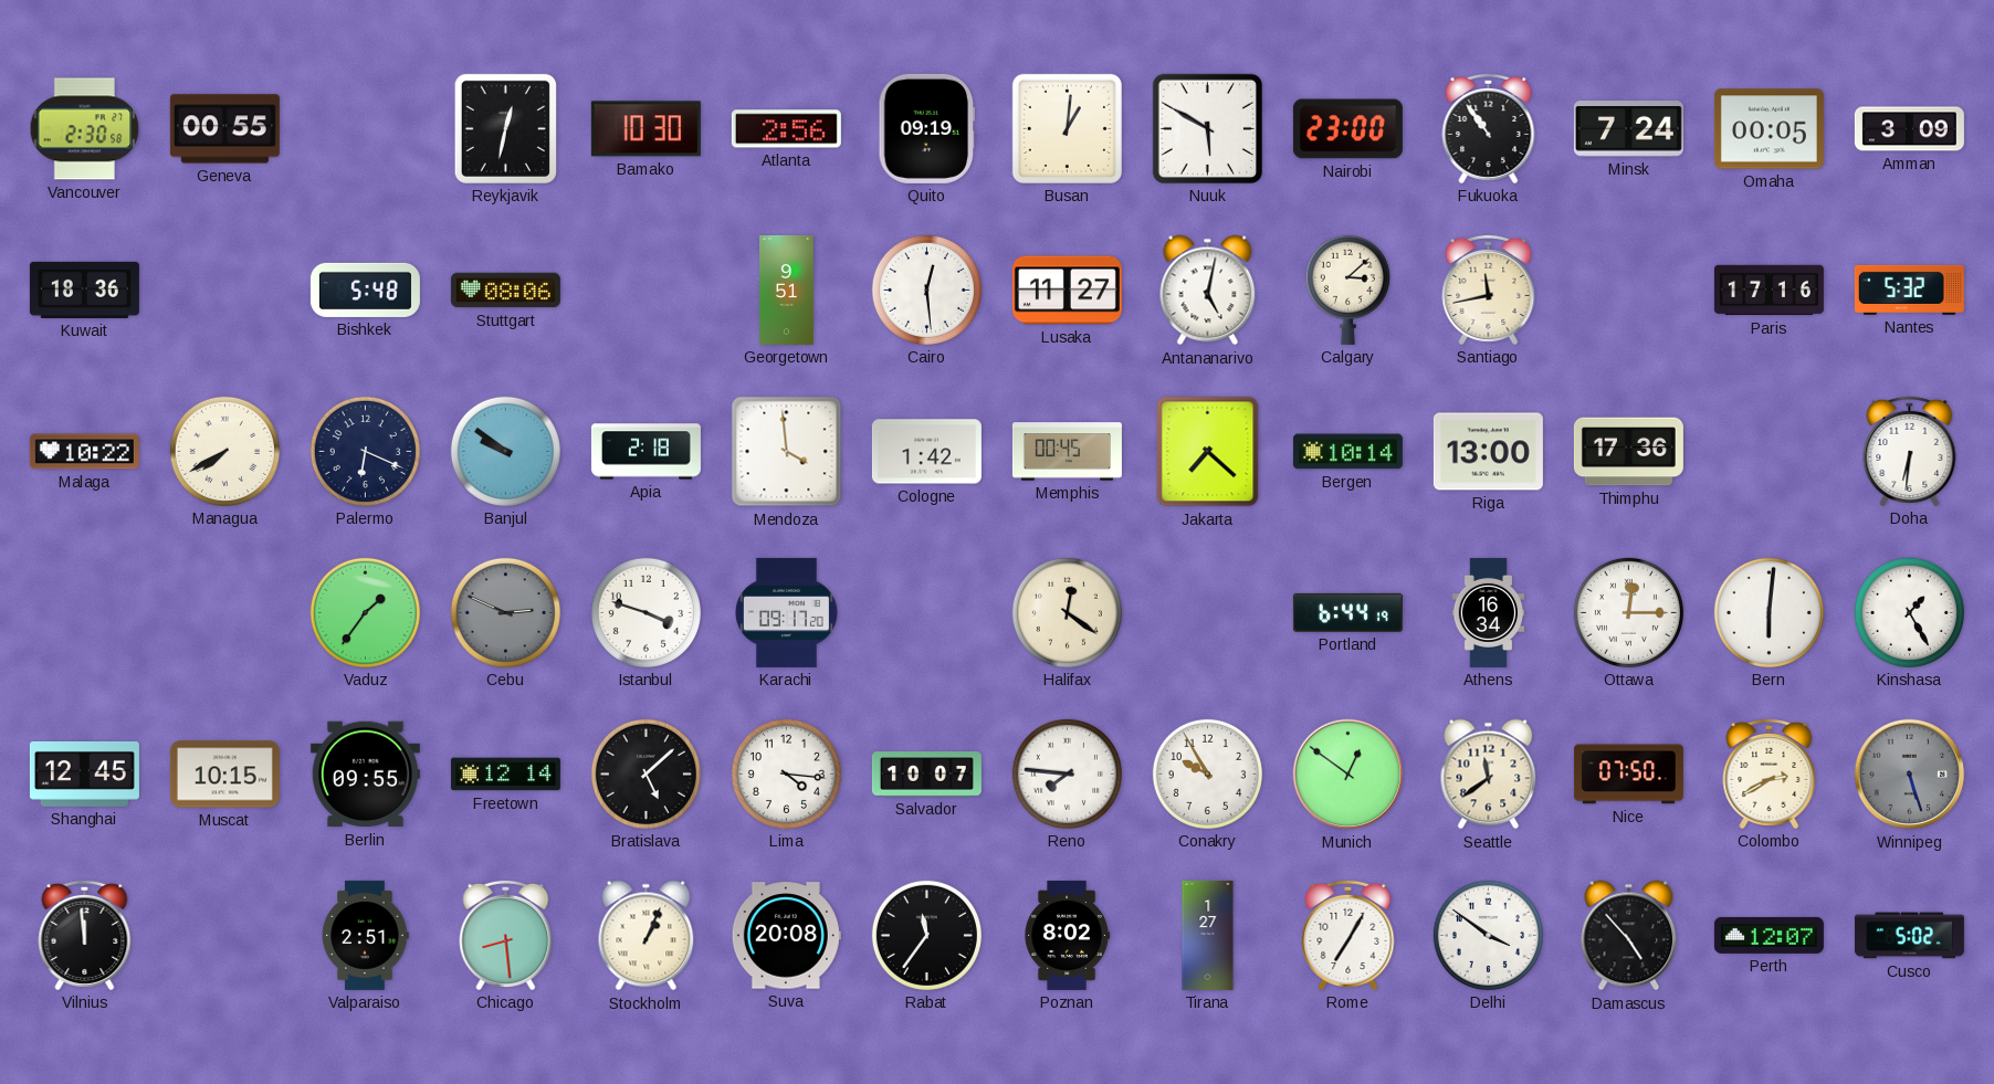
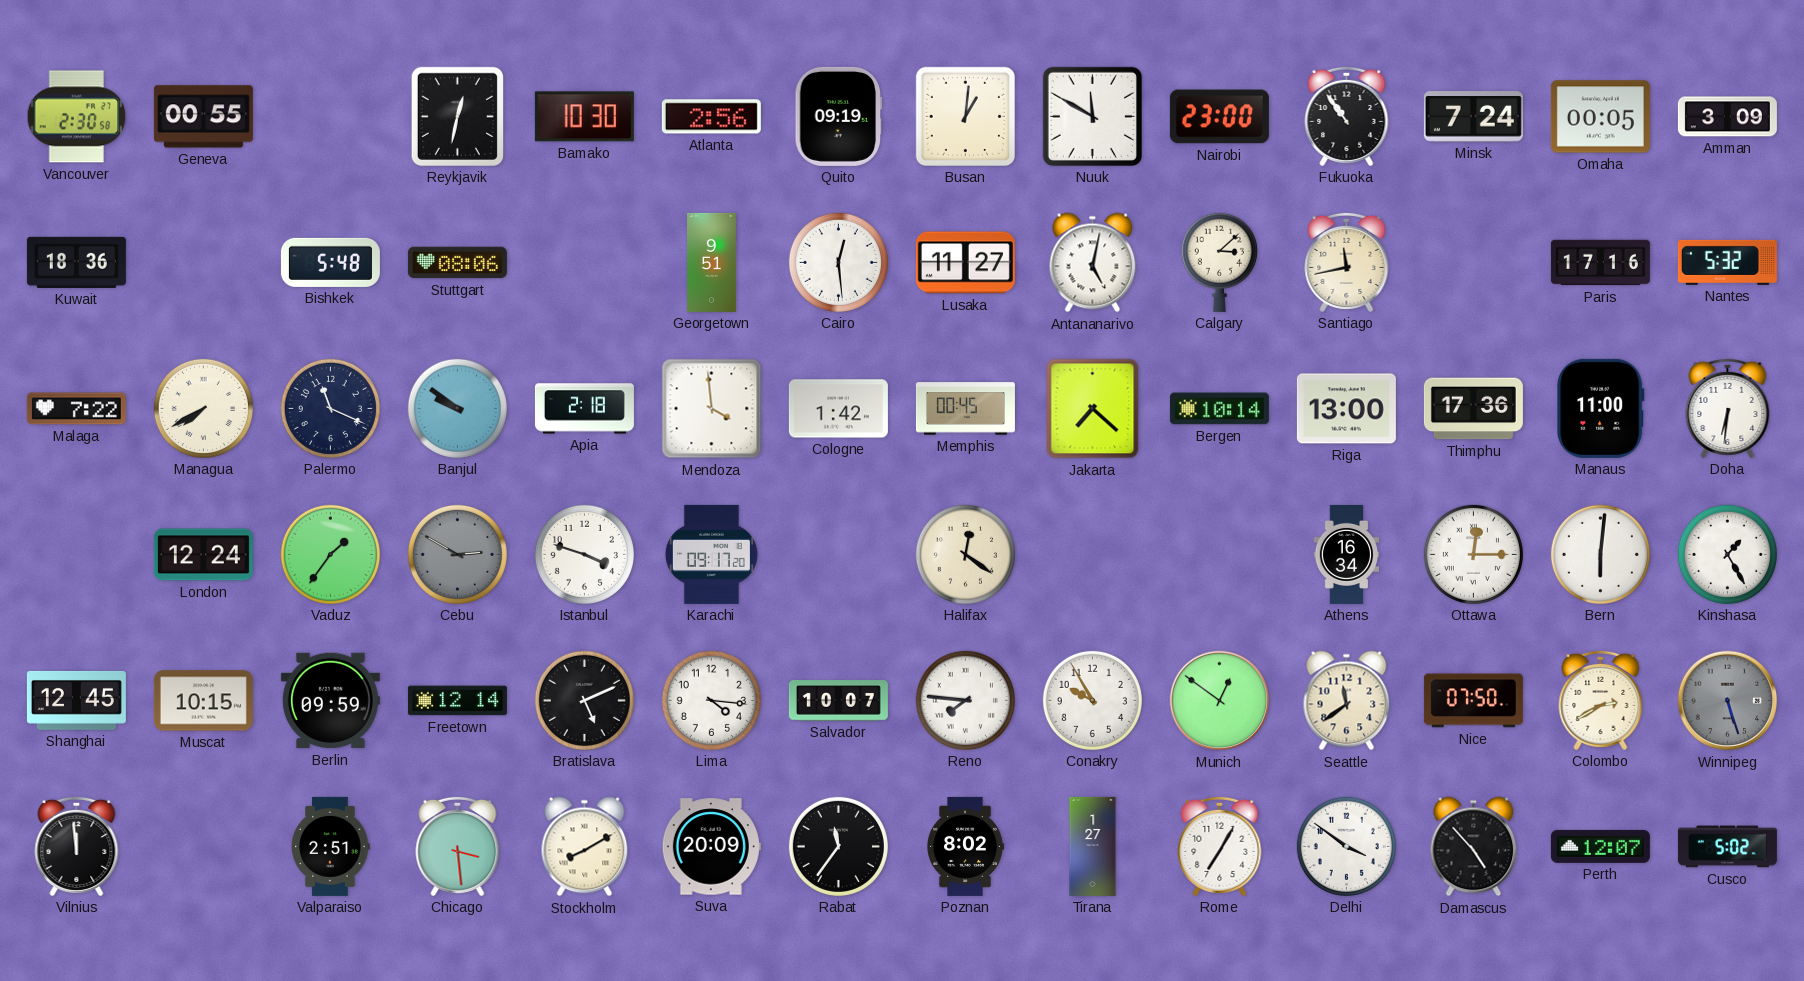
Nuuk: 5:50 -> 11:50
Malaga: 10:22 -> 7:22
Palermo: 6:19 -> 11:19
Manaus: none -> 11:00
London: none -> 12:24
Cebu: 2:49 -> 2:50
Portland: 6:44 -> none
Berlin: 09:55 -> 09:59
Bratislava: 5:08 -> 5:11
Chicago: 8:29 -> 3:29
Stockholm: 1:04 -> 8:10
Suva: 20:08 -> 20:09
